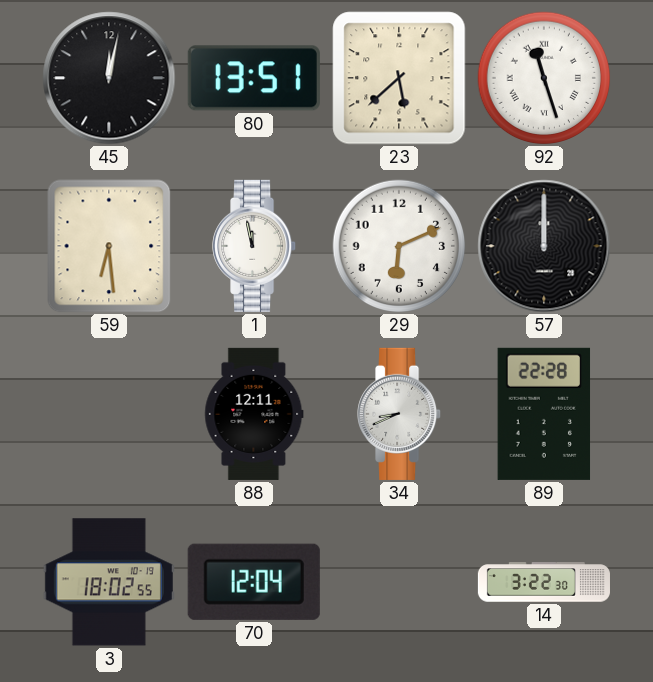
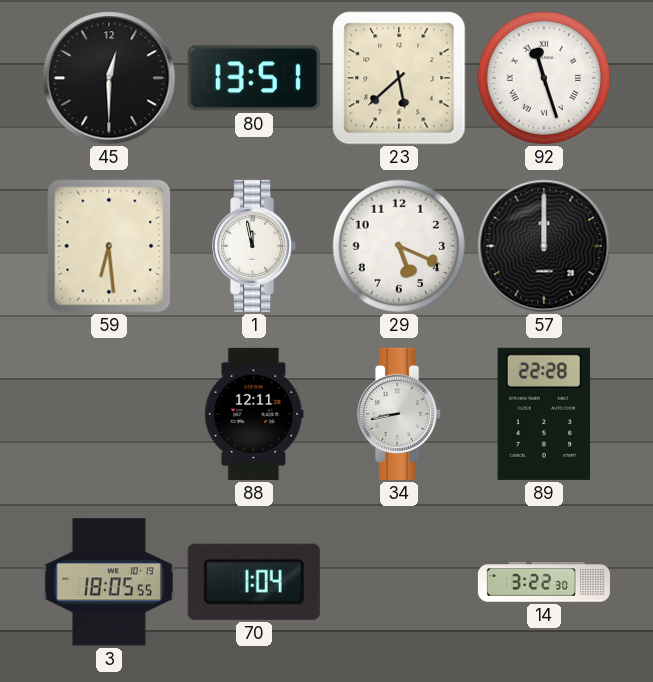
45: 12:02 -> 12:30
29: 6:11 -> 5:19
34: 8:41 -> 8:43
3: 18:02 -> 18:05
70: 12:04 -> 1:04
